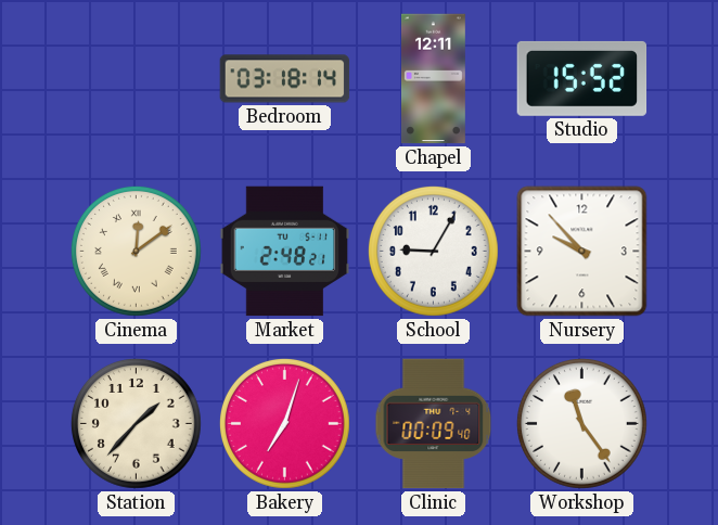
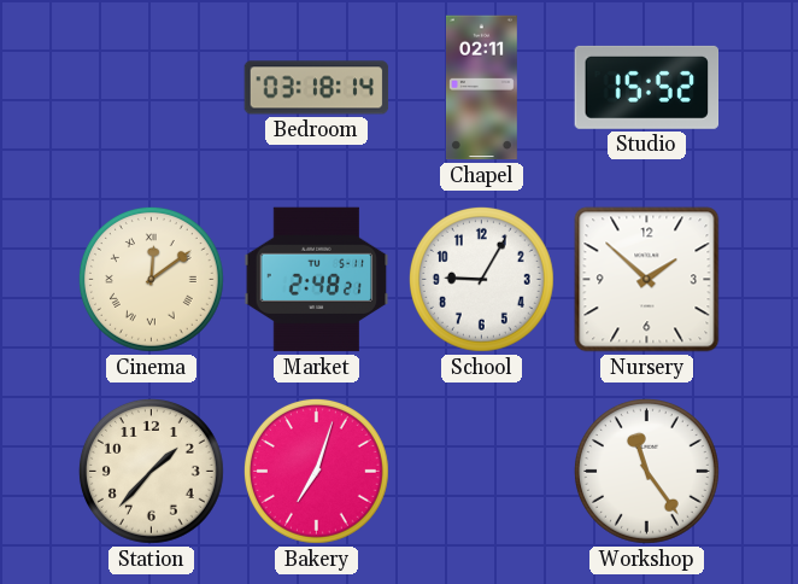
Chapel: 12:11 -> 02:11
Nursery: 9:53 -> 1:52
Clinic: 00:09 -> none
